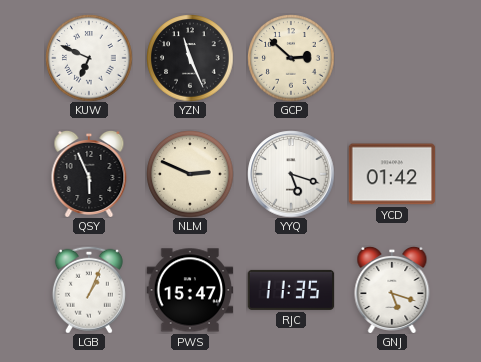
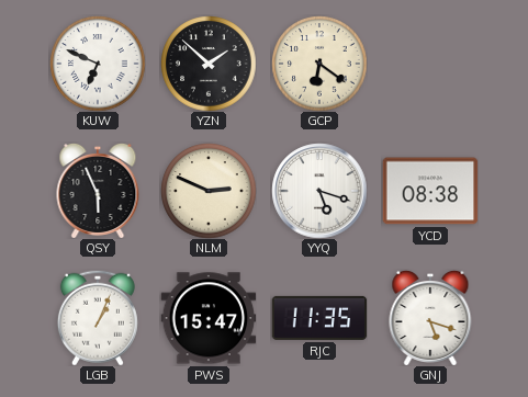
YZN: 11:26 -> 1:52
GCP: 2:52 -> 6:21
YCD: 01:42 -> 08:38
